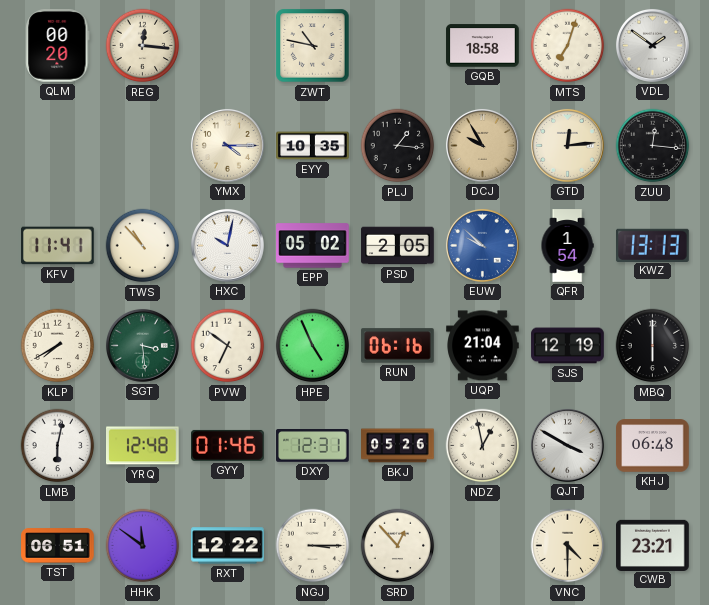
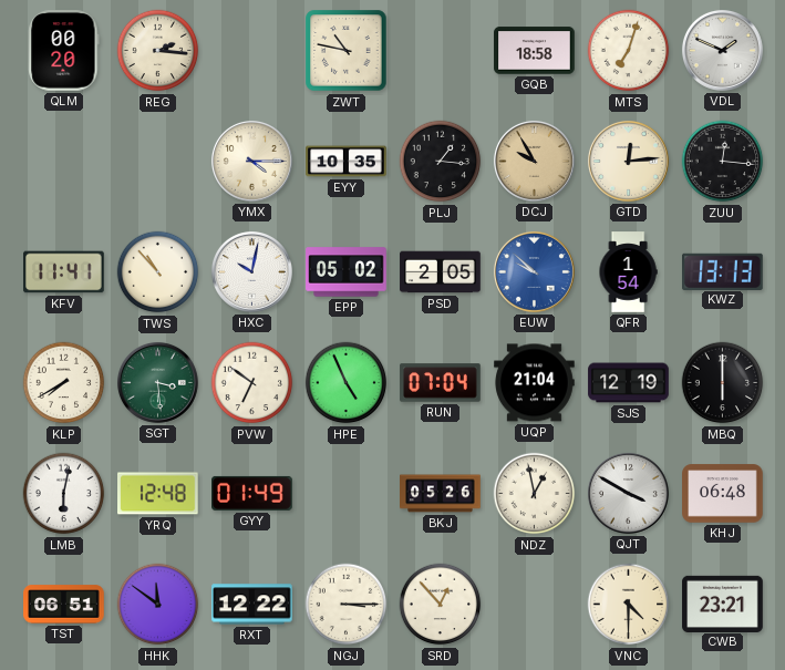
REG: 12:16 -> 2:16
VDL: 1:51 -> 1:49
RUN: 06:16 -> 07:04
GYY: 01:46 -> 01:49
DXY: 12:31 -> none
